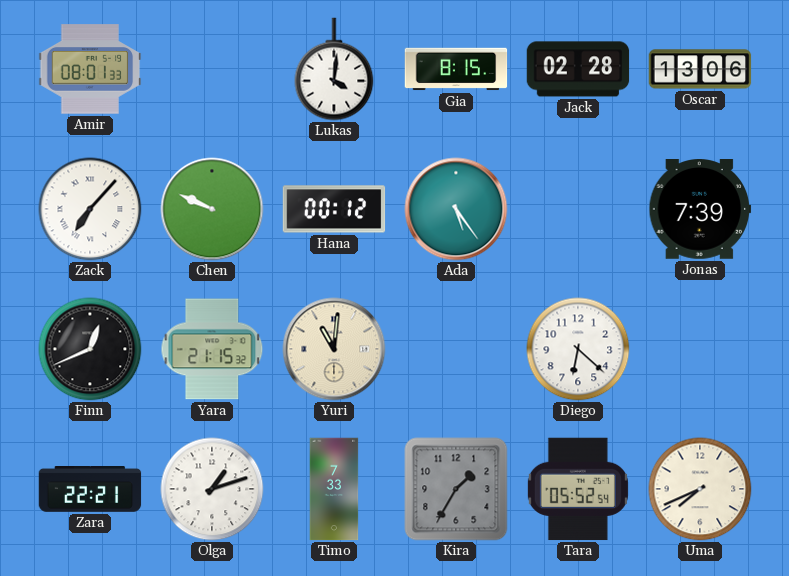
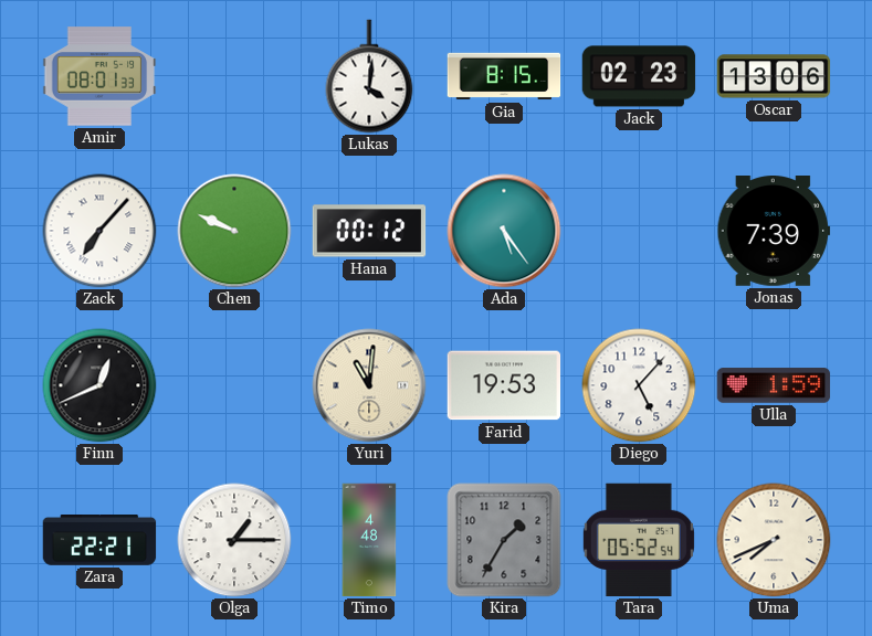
Jack: 02:28 -> 02:23
Yara: 21:15 -> none
Farid: none -> 19:53
Diego: 6:22 -> 5:07
Ulla: none -> 1:59
Olga: 1:12 -> 1:15
Timo: 7:33 -> 4:48
